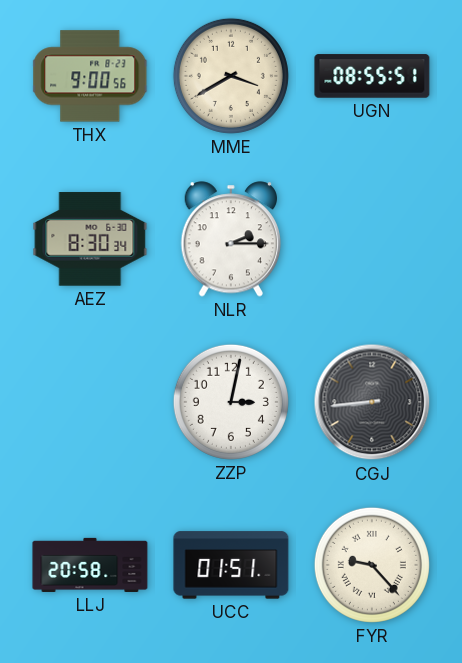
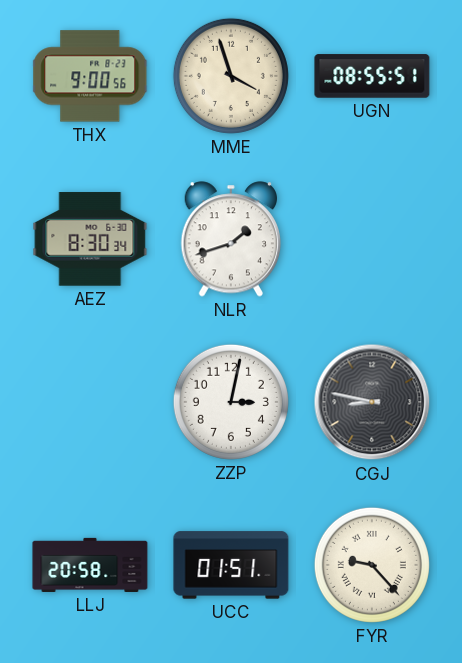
MME: 3:40 -> 3:57
NLR: 2:15 -> 1:42
CGJ: 8:44 -> 8:47
